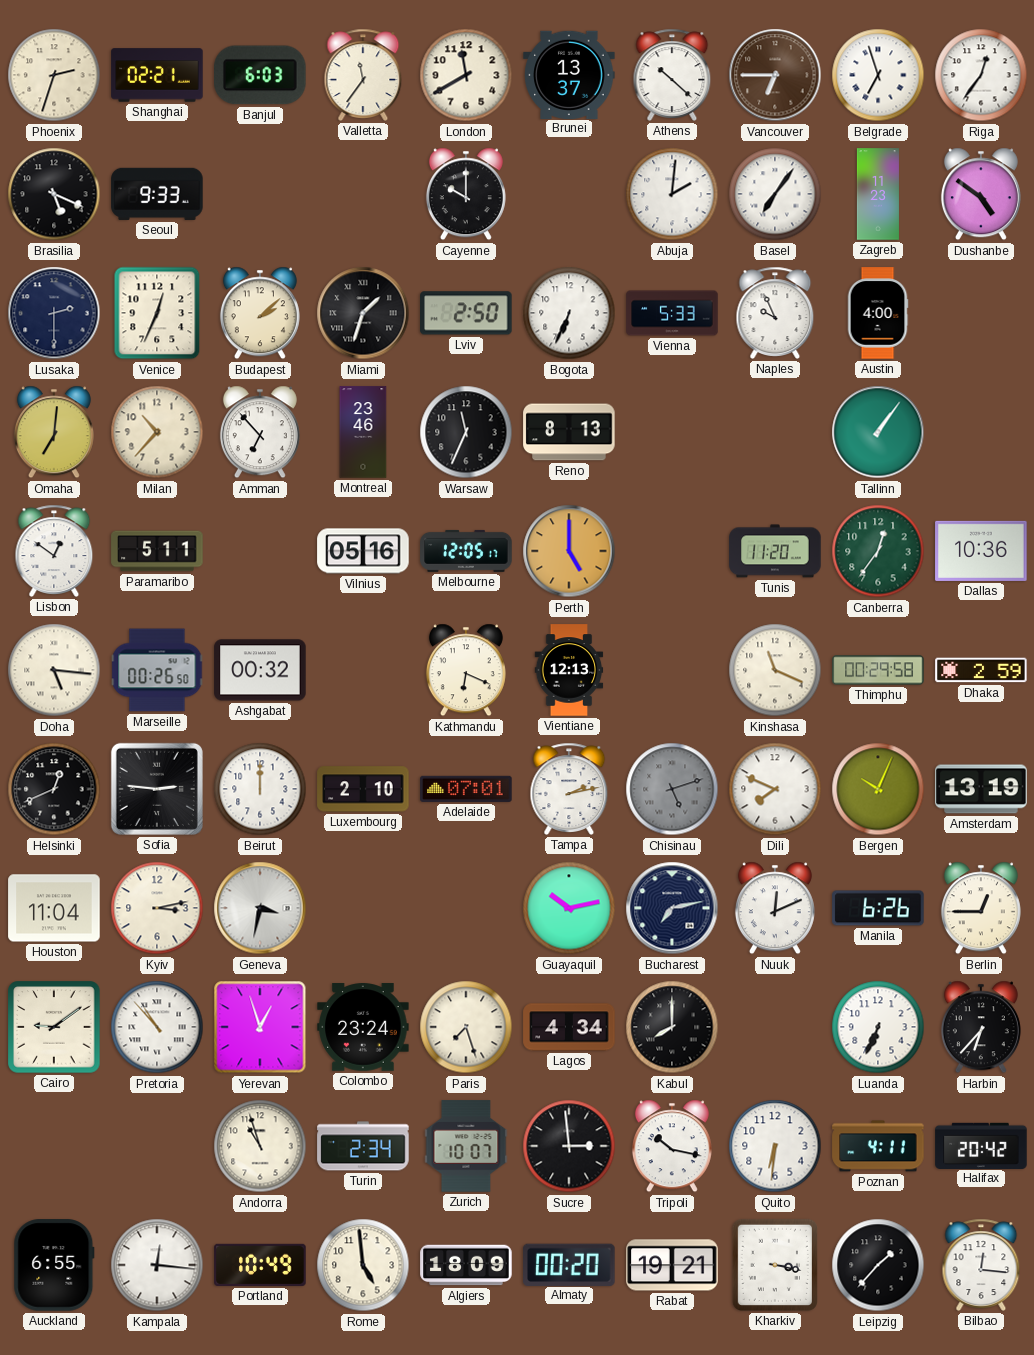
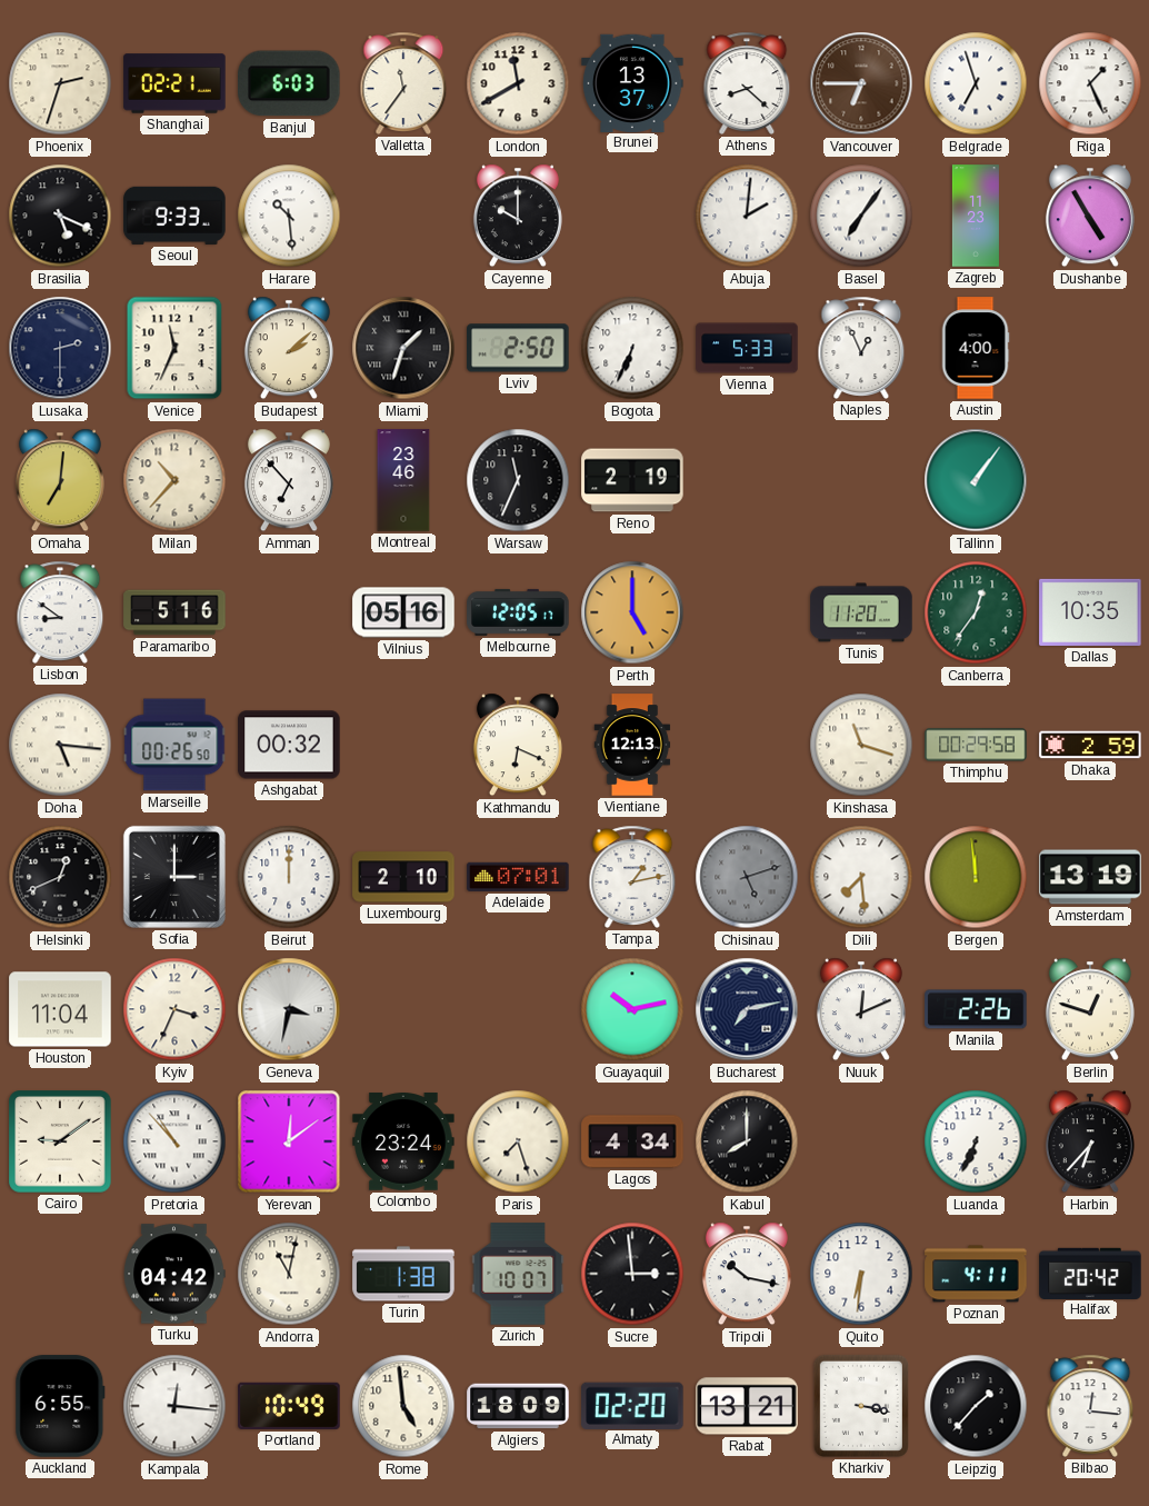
Athens: 10:22 -> 8:22
Riga: 12:36 -> 1:26
Harare: none -> 10:29
Dushanbe: 4:51 -> 4:55
Venice: 12:34 -> 11:34
Naples: 9:56 -> 12:56
Reno: 8:13 -> 2:19
Lisbon: 12:51 -> 8:51
Paramaribo: 5:11 -> 5:16
Dallas: 10:36 -> 10:35
Kinshasa: 11:19 -> 11:18
Sofia: 2:46 -> 3:00
Tampa: 2:13 -> 1:13
Dili: 7:49 -> 7:29
Bergen: 10:04 -> 11:59
Kyiv: 3:13 -> 3:34
Manila: 6:26 -> 2:26
Berlin: 12:45 -> 12:48
Yerevan: 12:57 -> 12:09
Turku: none -> 04:42
Andorra: 10:57 -> 11:02
Turin: 2:34 -> 1:38
Almaty: 00:20 -> 02:20
Rabat: 19:21 -> 13:21
